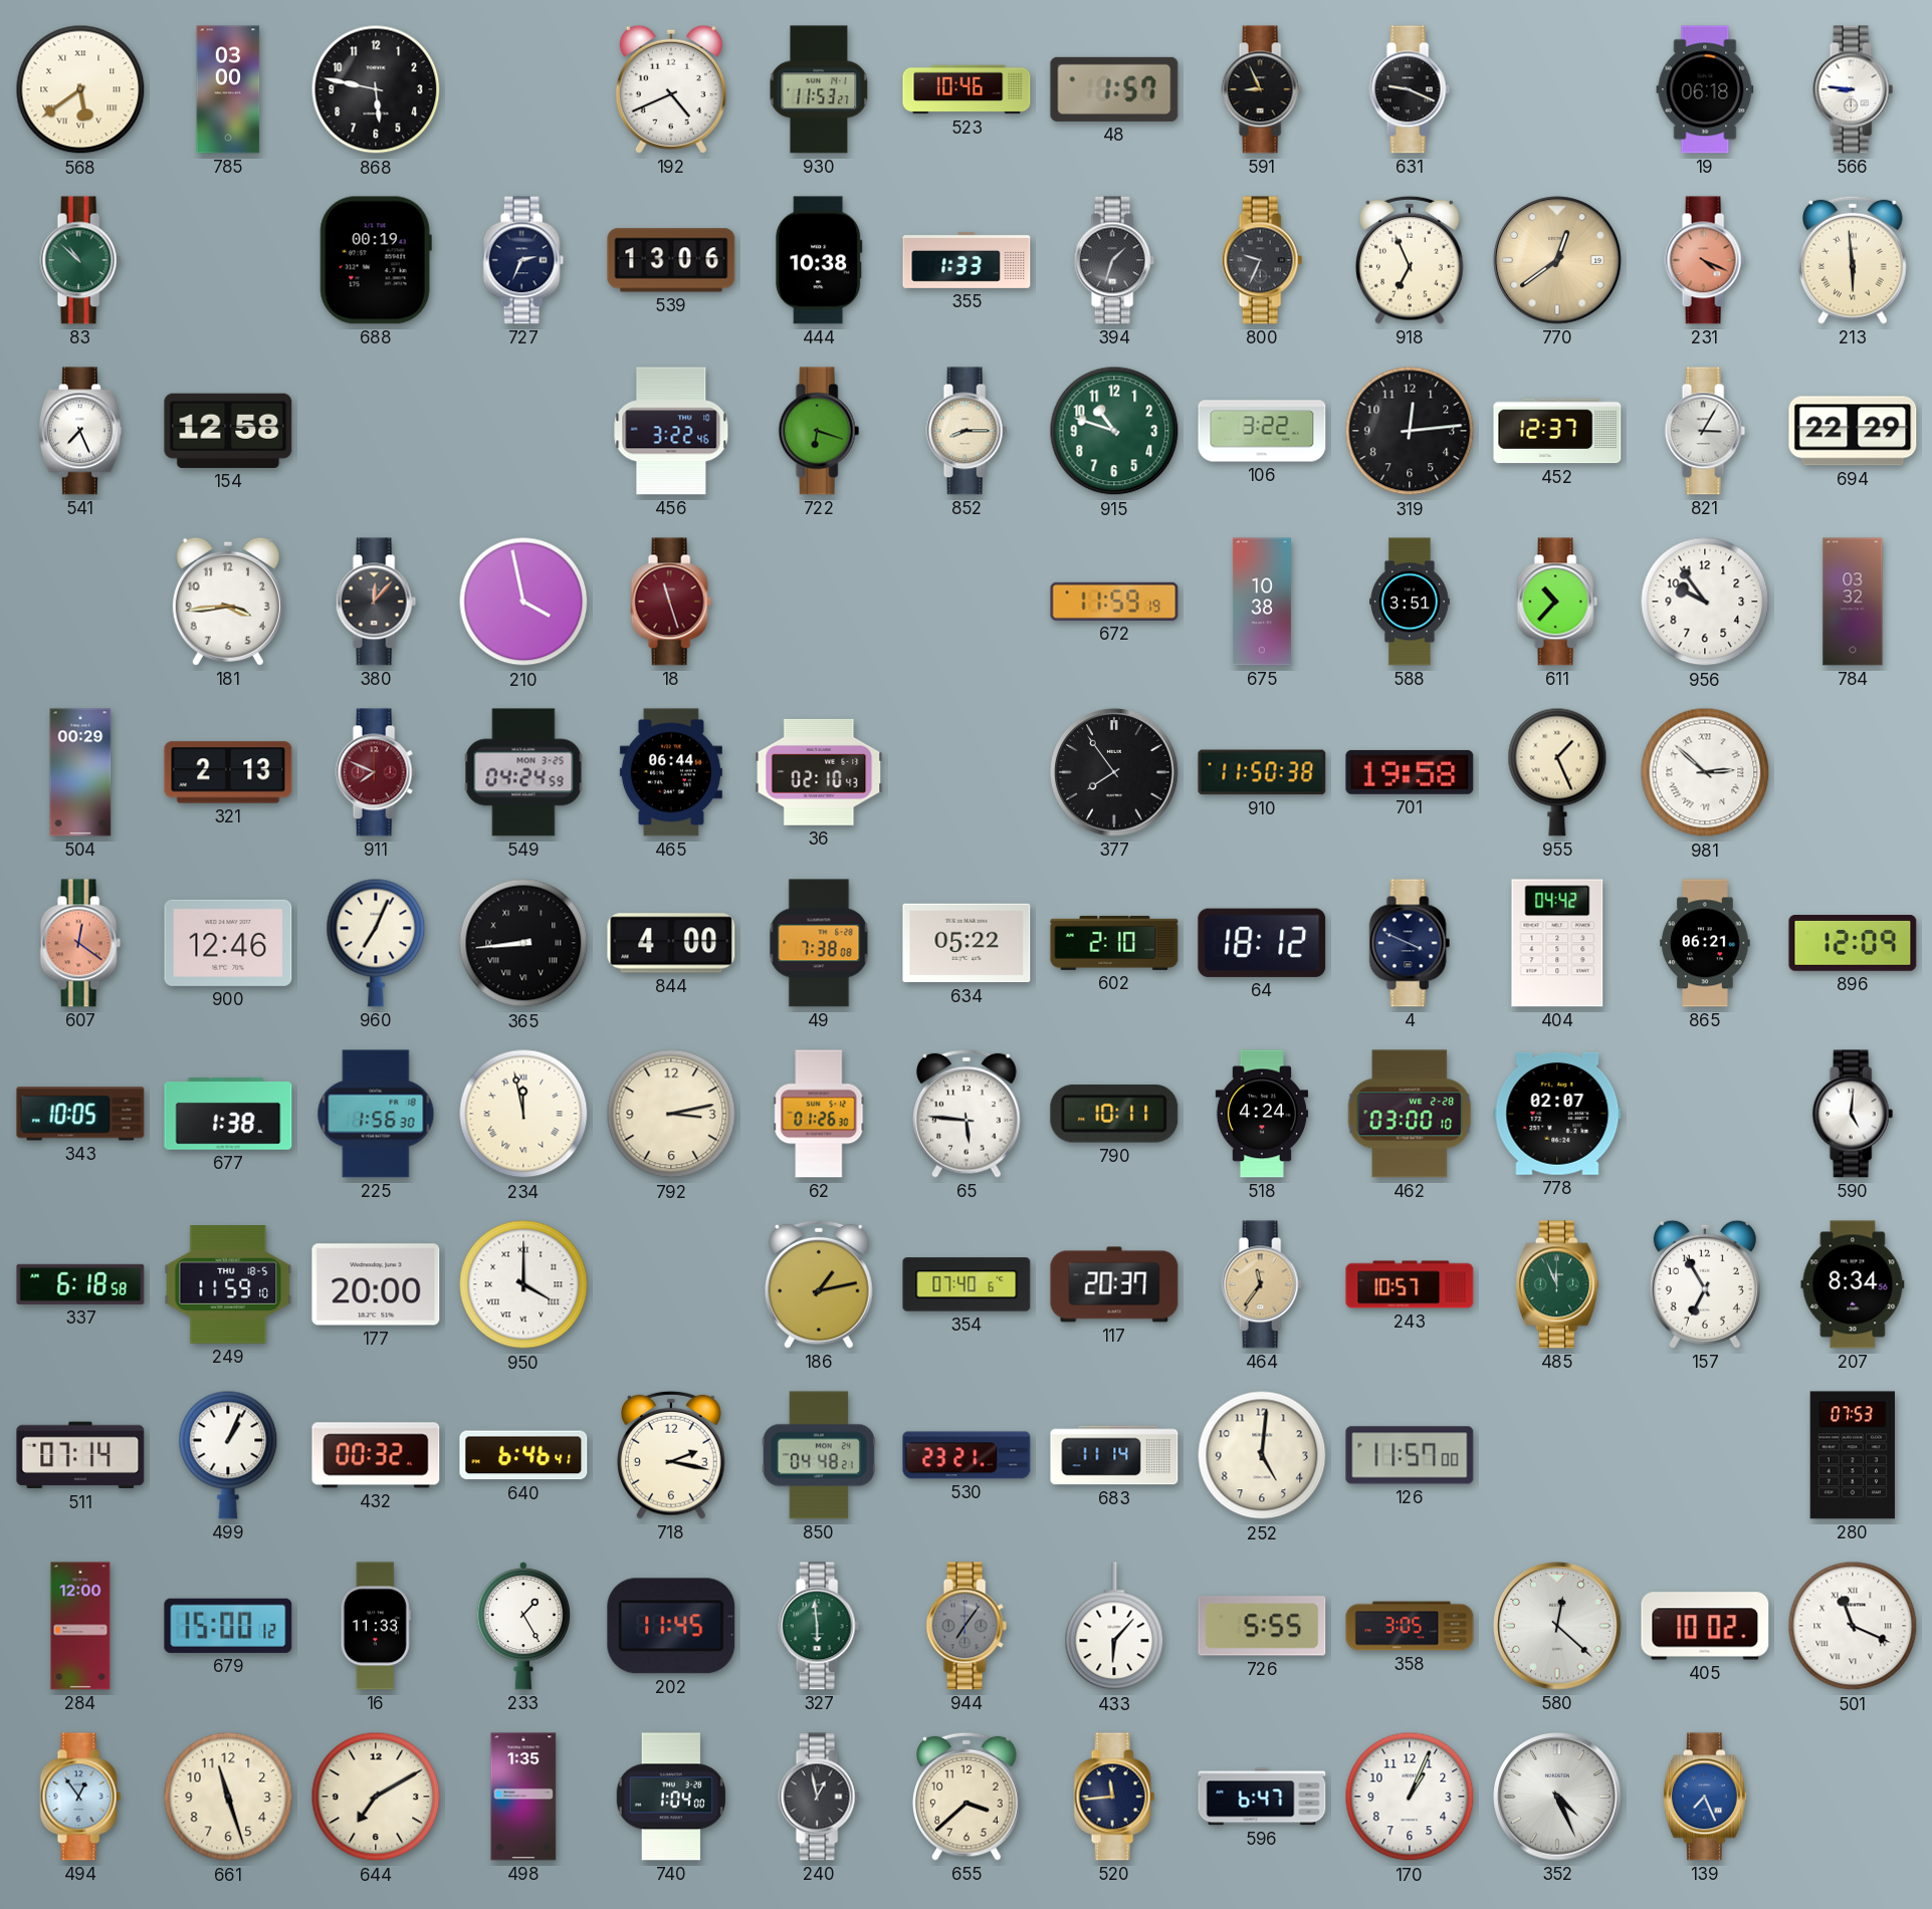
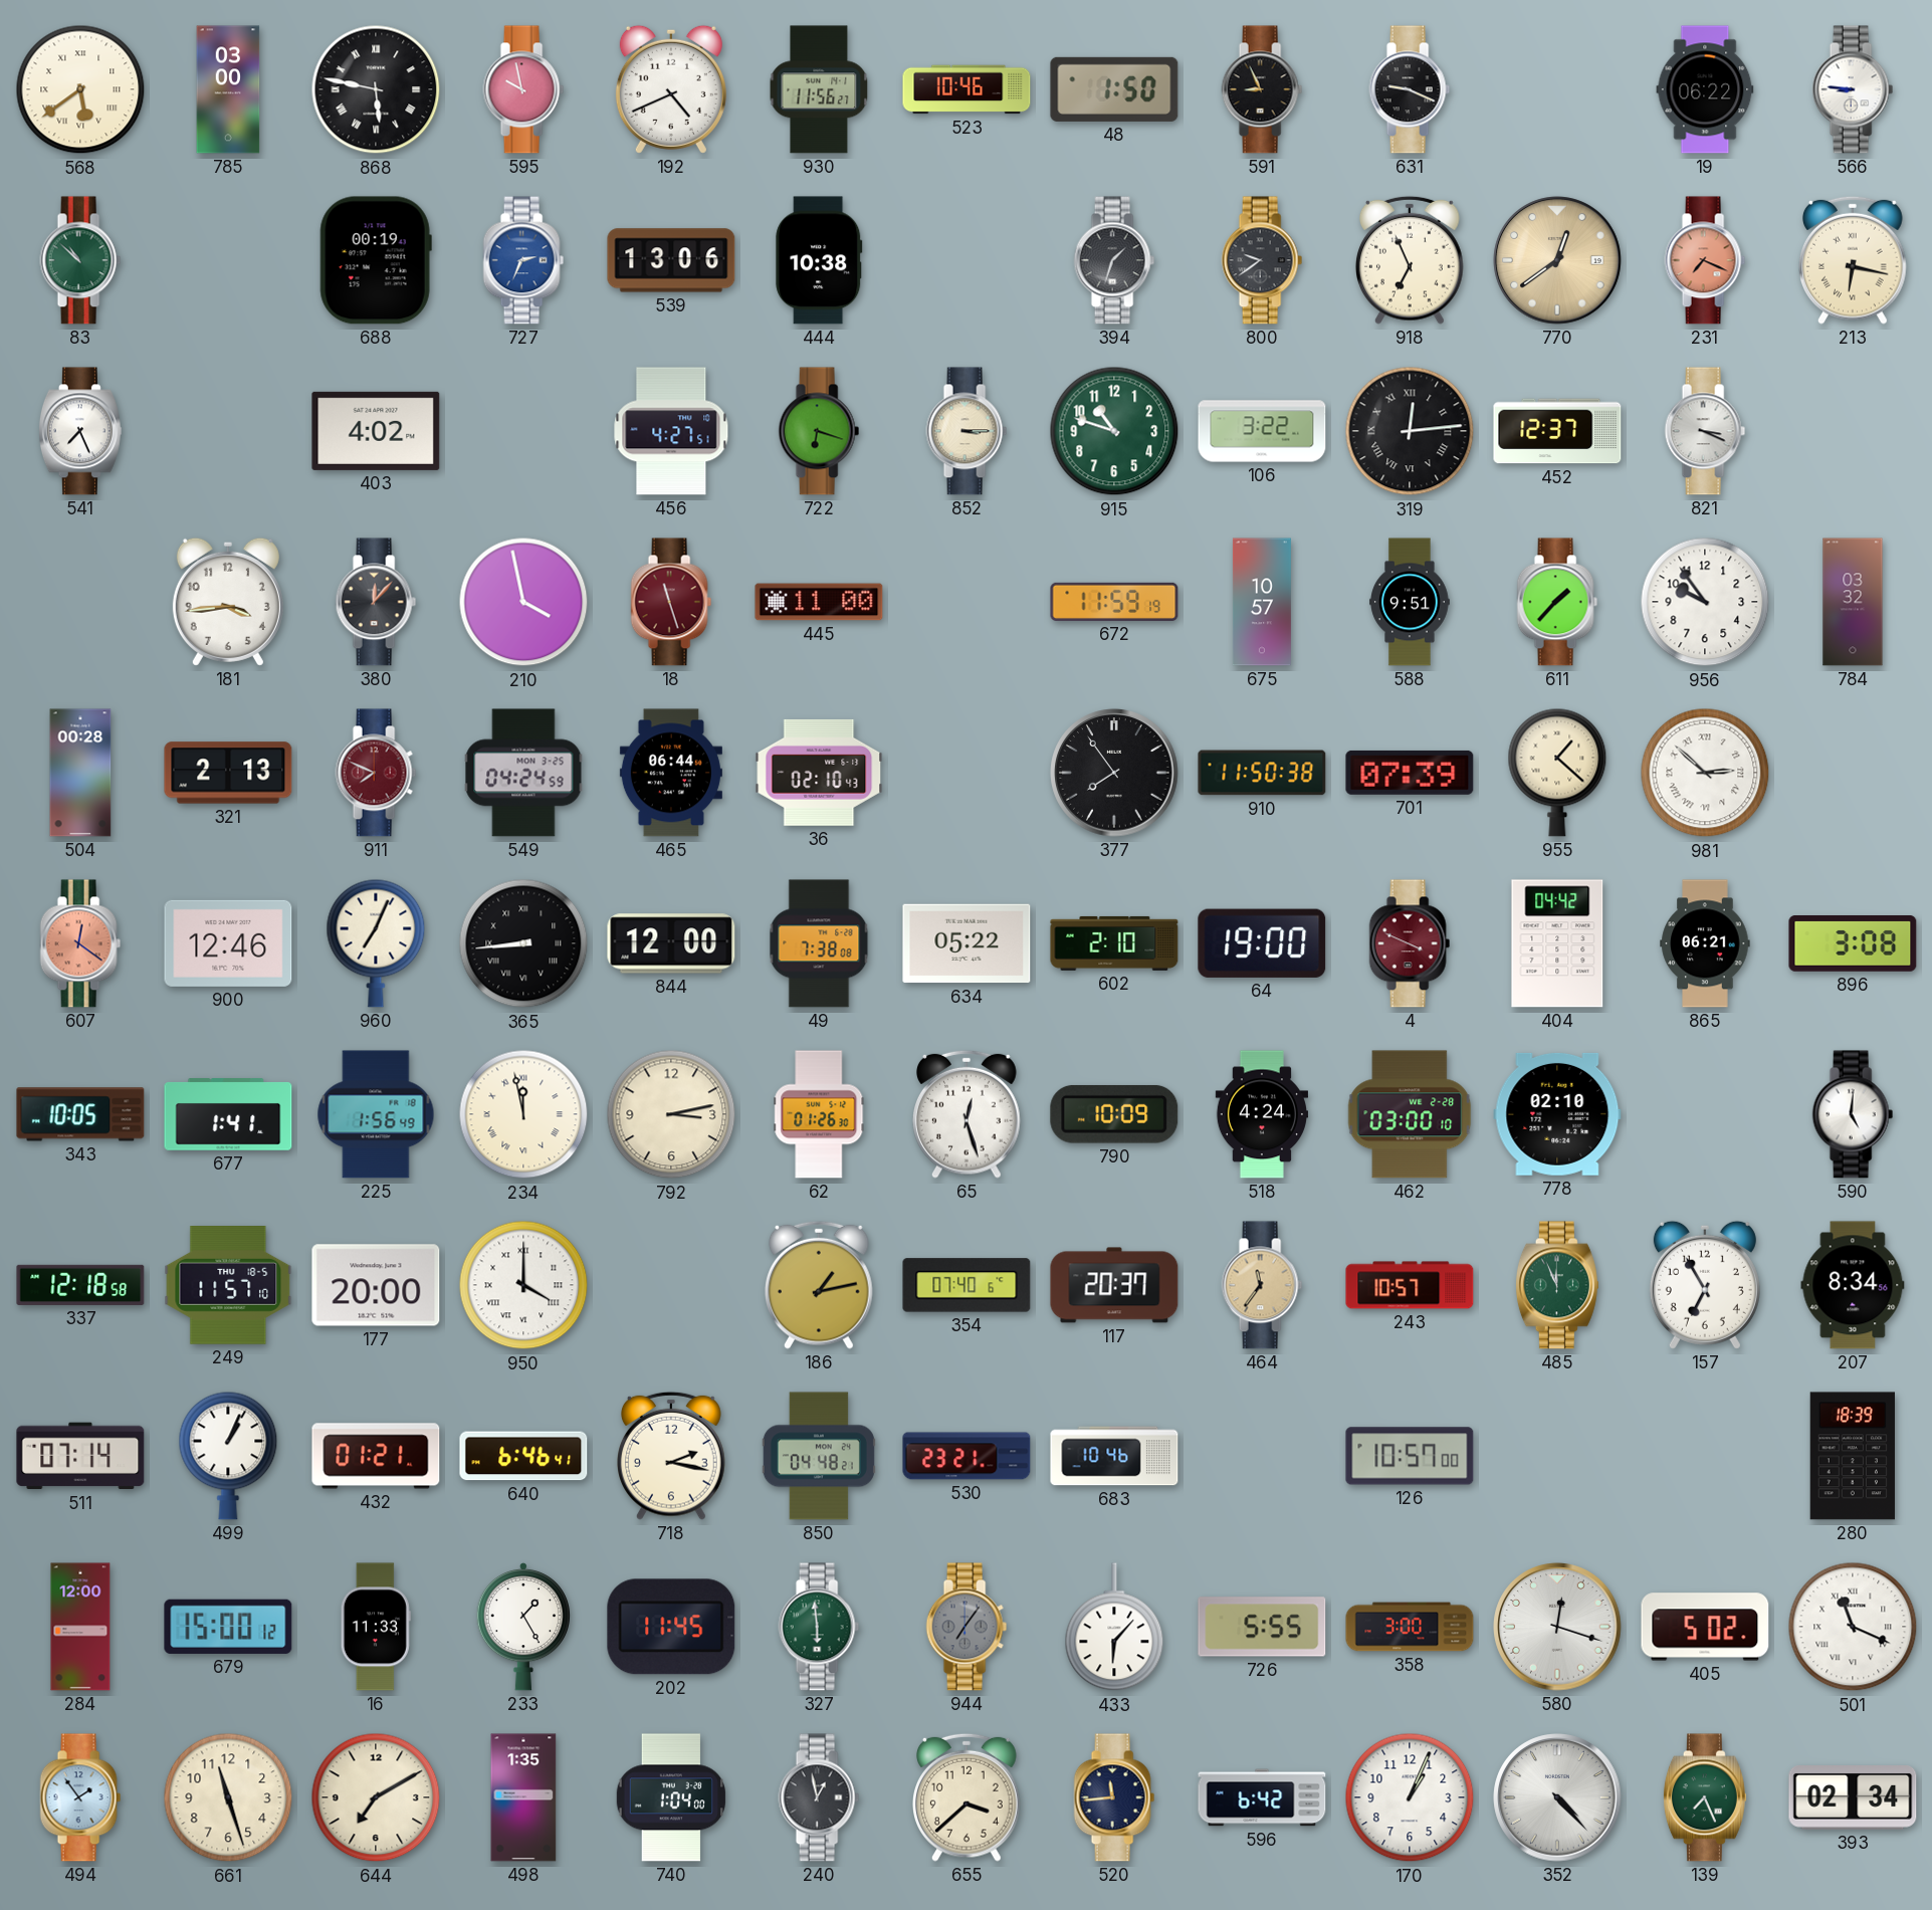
868 numerals: Arabic -> Roman
595: none -> 9:58
930: 11:53 -> 11:56
48: 1:57 -> 1:50
19: 06:18 -> 06:22
727 dial: navy -> blue
355: 1:33 -> none
800: 9:34 -> 9:39
231: 4:19 -> 7:19
213: 5:59 -> 6:17
154: 12:58 -> none
403: none -> 4:02
456: 3:22 -> 4:27
852: 8:15 -> 3:15
319 numerals: Arabic -> Roman
821: 3:05 -> 3:19
694: 22:29 -> none
445: none -> 11:00
675: 10:38 -> 10:57
588: 3:51 -> 9:51
611: 10:37 -> 1:37
504: 00:29 -> 00:28
701: 19:58 -> 07:39
955: 1:26 -> 1:22
844: 4:00 -> 12:00
64: 18:12 -> 19:00
4 dial: navy -> burgundy
896: 12:09 -> 3:08
677: 1:38 -> 1:41
225: 1:56:30 -> 1:56:49
65: 5:46 -> 12:27
790: 10:11 -> 10:09
778: 02:07 -> 02:10
337: 6:18 -> 12:18
249: 11:59 -> 11:57
432: 00:32 -> 01:21
683: 11:14 -> 10:46
252: 5:01 -> none
126: 11:57 -> 10:57
280: 07:53 -> 18:39
358: 3:05 -> 3:00
580: 12:22 -> 12:18
405: 10:02 -> 5:02
494: 12:54 -> 1:54
596: 6:47 -> 6:42
352: 4:26 -> 4:23
139 dial: blue -> green
393: none -> 02:34
